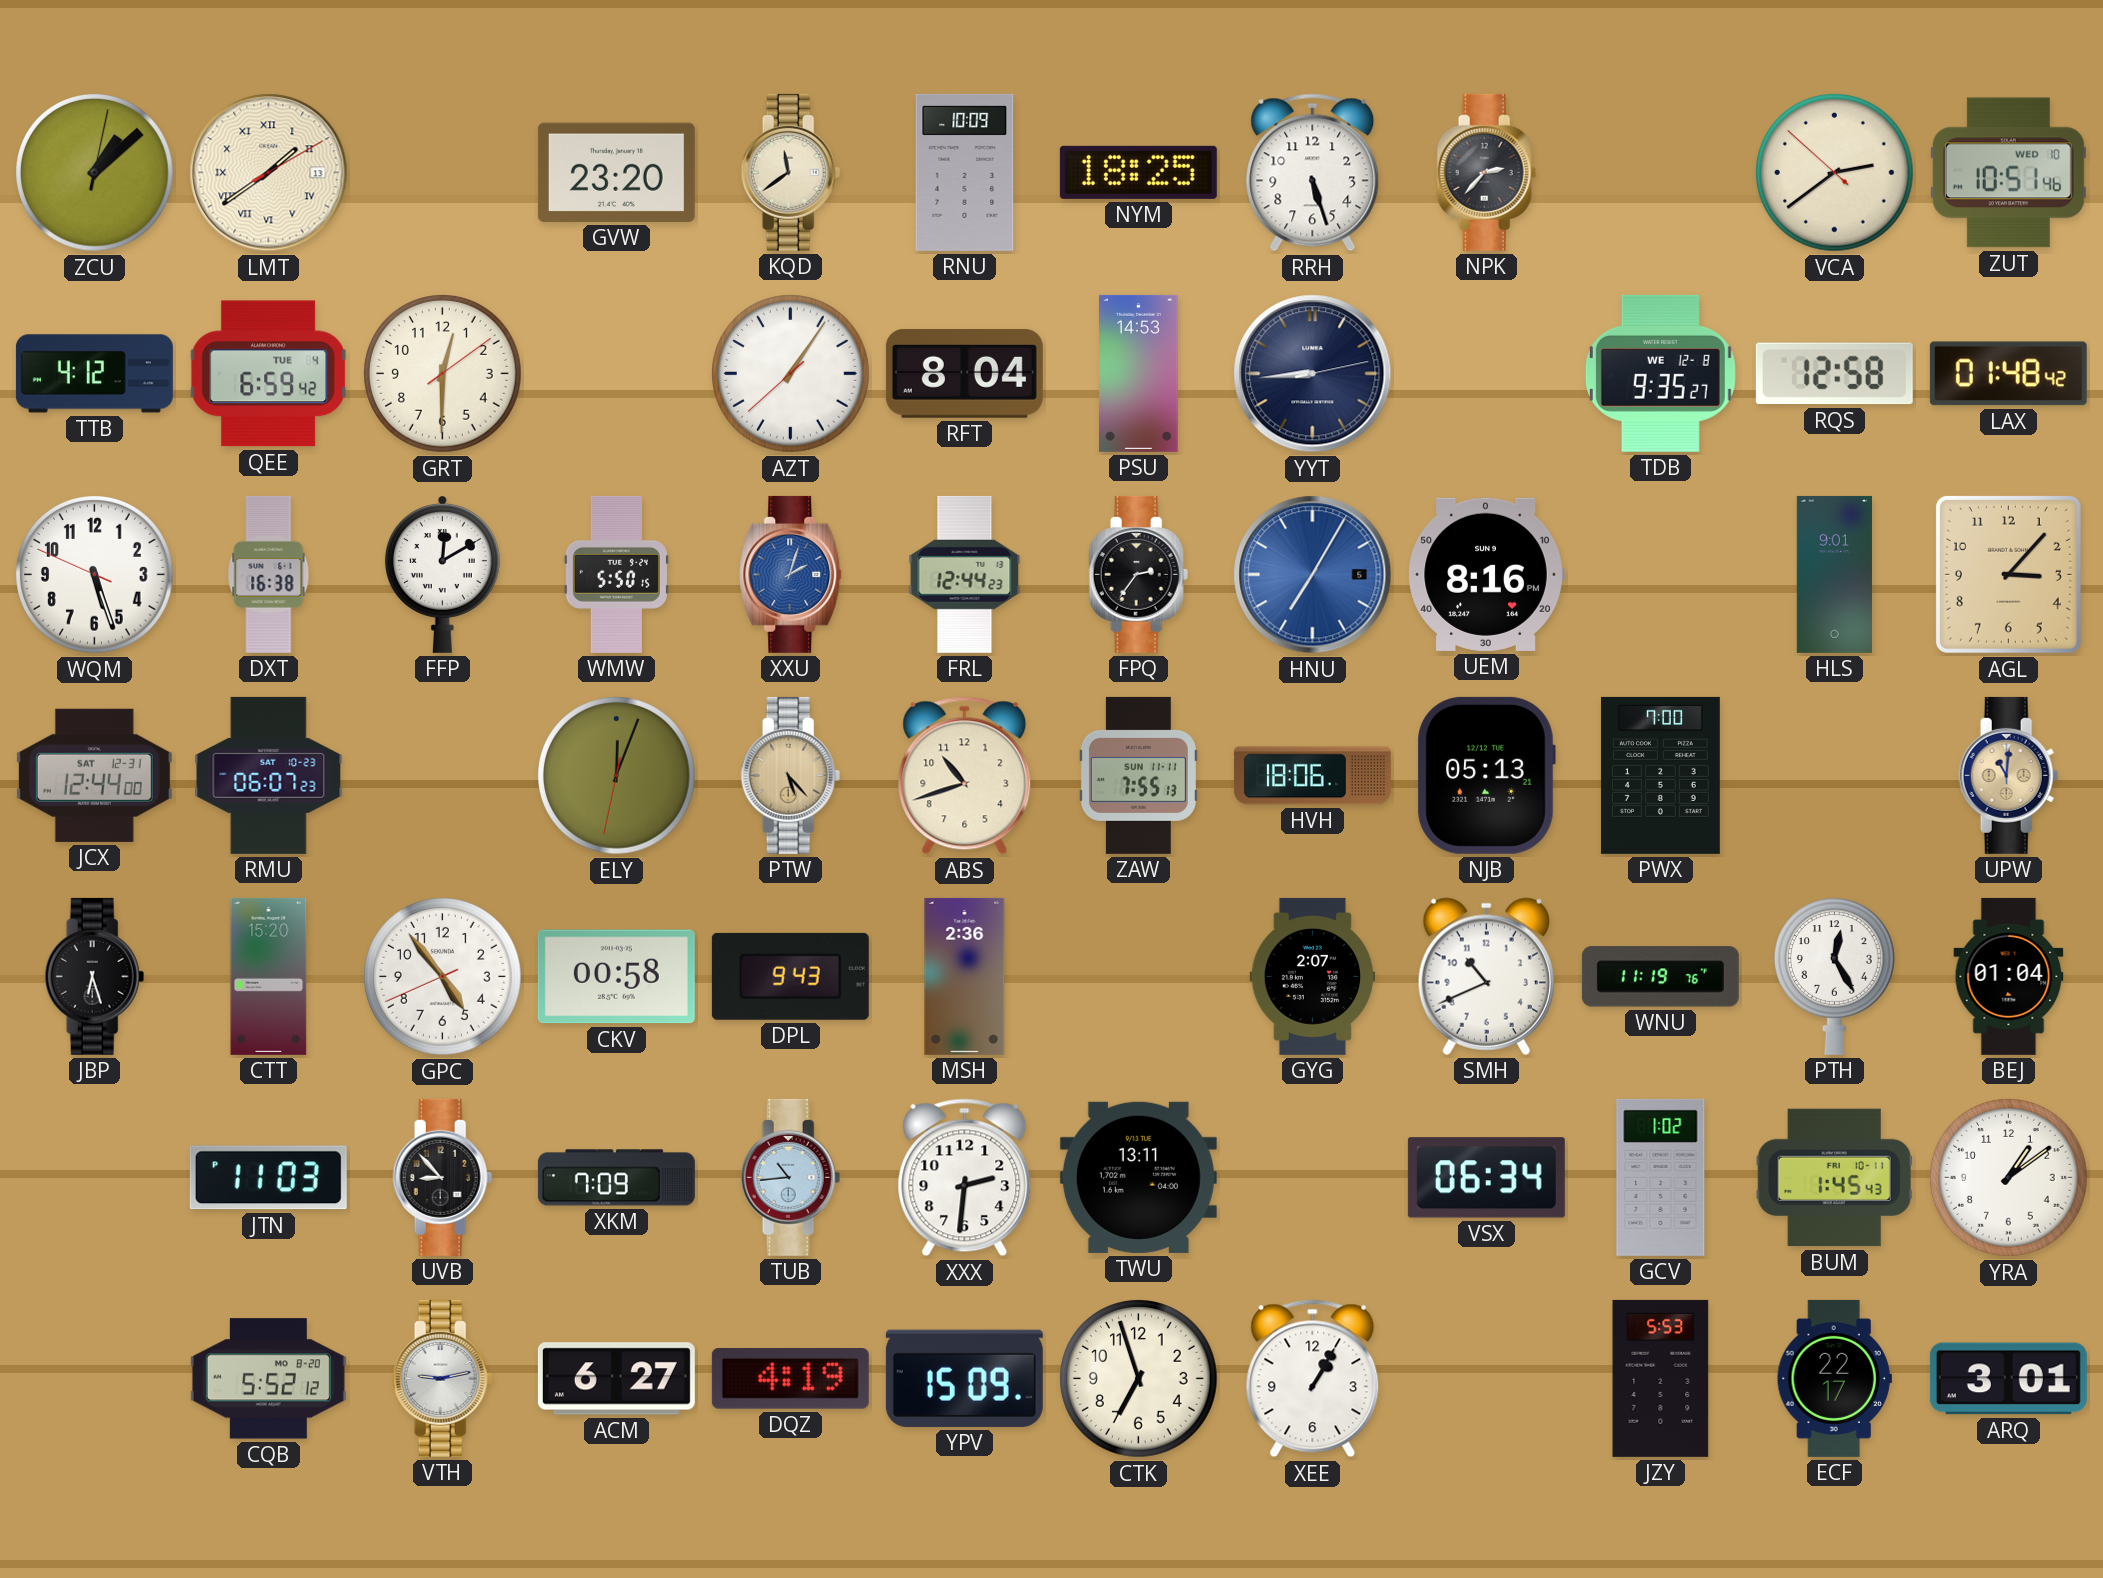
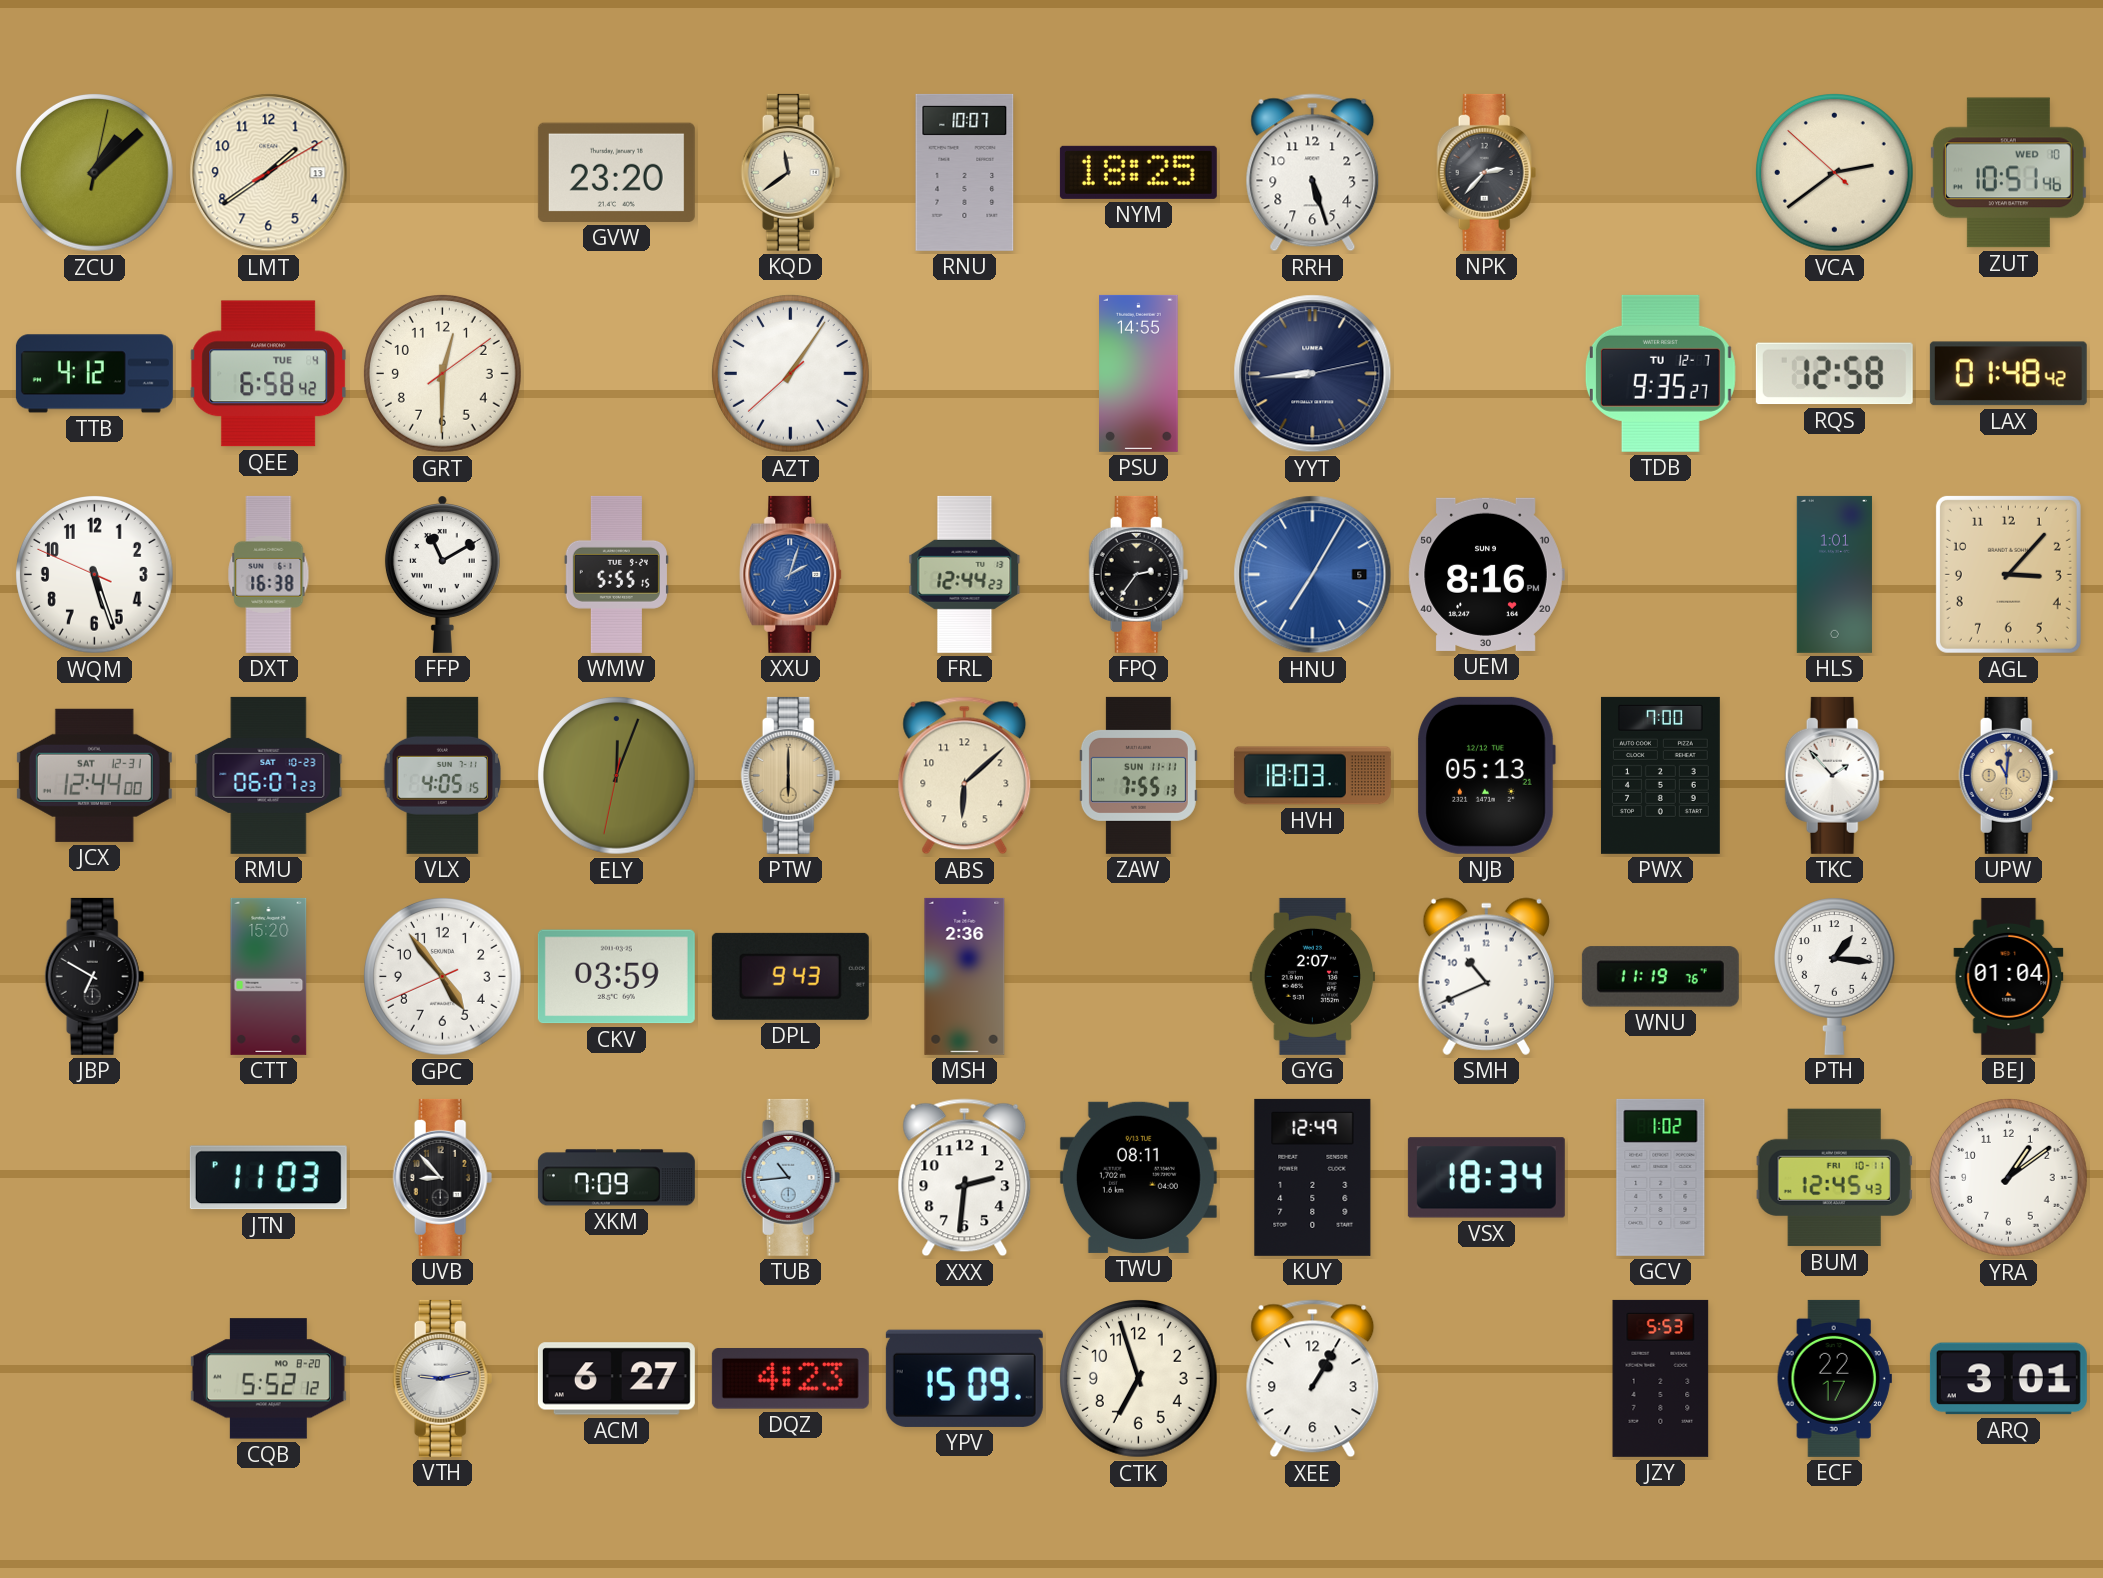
LMT numerals: Roman -> Arabic
RNU: 10:09 -> 10:07
QEE: 6:59 -> 6:58
RFT: 8:04 -> none
PSU: 14:53 -> 14:55
TDB date: WE 12-8 -> TU 12-7
FFP: 12:10 -> 11:10
WMW: 5:50 -> 5:55
HLS: 9:01 -> 1:01
VLX: none -> 4:05
PTW: 5:23 -> 6:00
ABS: 10:42 -> 6:08
HVH: 18:06 -> 18:03
TKC: none -> 1:53
JBP: 6:27 -> 6:50
CKV: 00:58 -> 03:59
PTH: 12:25 -> 1:16
TWU: 13:11 -> 08:11
KUY: none -> 12:49
VSX: 06:34 -> 18:34
BUM: 1:45 -> 12:45
DQZ: 4:19 -> 4:23
